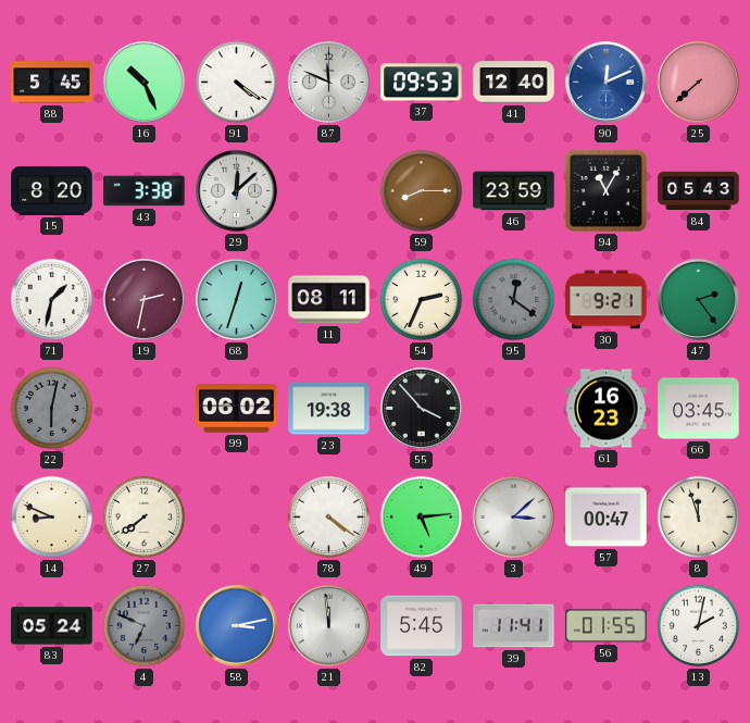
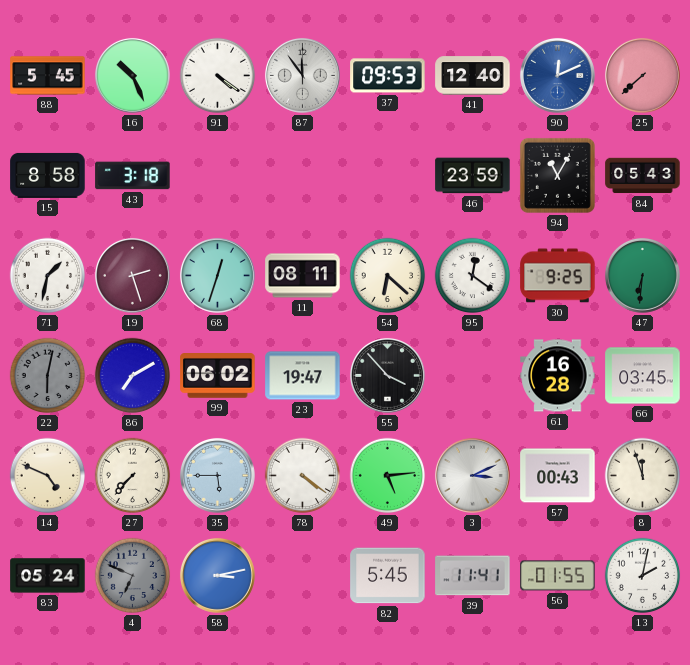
87: 11:49 -> 11:54
15: 8:20 -> 8:58
43: 3:38 -> 3:18
29: 12:08 -> none
59: 8:15 -> none
19: 2:32 -> 2:27
54: 2:34 -> 6:22
95 dial: grey -> white
30: 9:21 -> 9:25
47: 2:24 -> 6:31
86: none -> 7:10
23: 19:38 -> 19:47
61: 16:23 -> 16:28
14: 8:49 -> 4:49
27: 7:39 -> 7:37
35: none -> 5:45
3: 3:08 -> 3:11
57: 00:47 -> 00:43
21: 11:59 -> none
